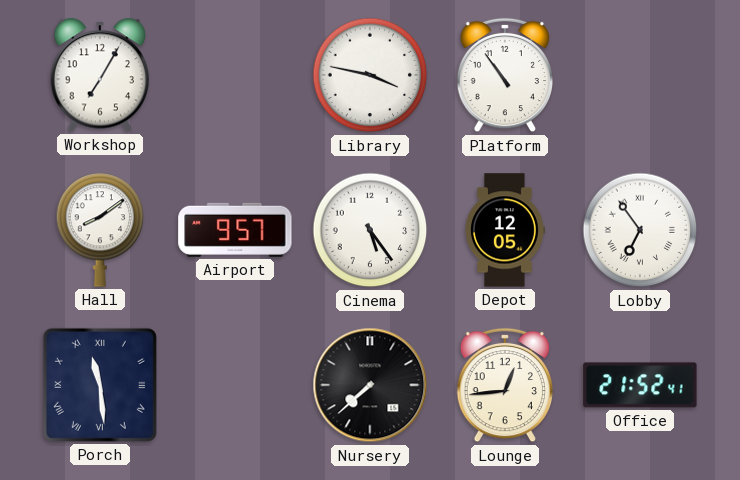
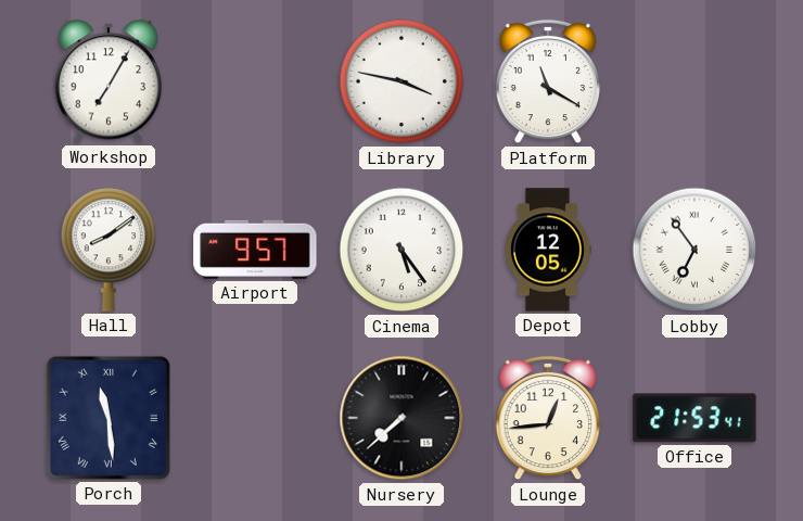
Platform: 10:54 -> 11:20
Office: 21:52 -> 21:53
